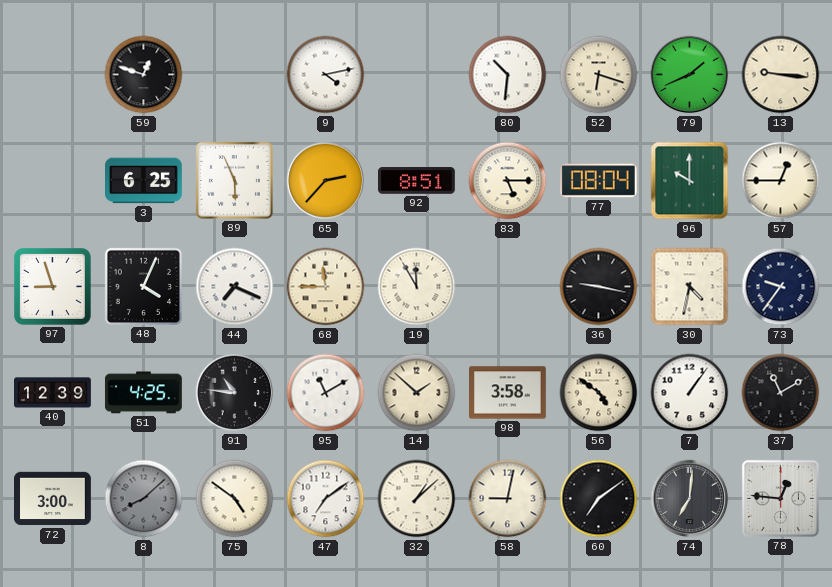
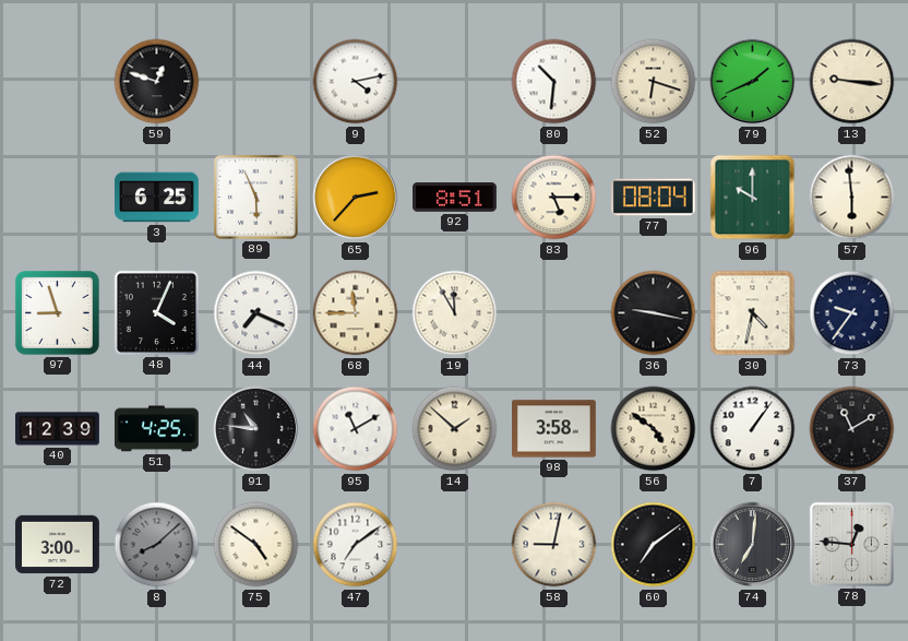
57: 12:45 -> 5:59
32: 1:08 -> none
